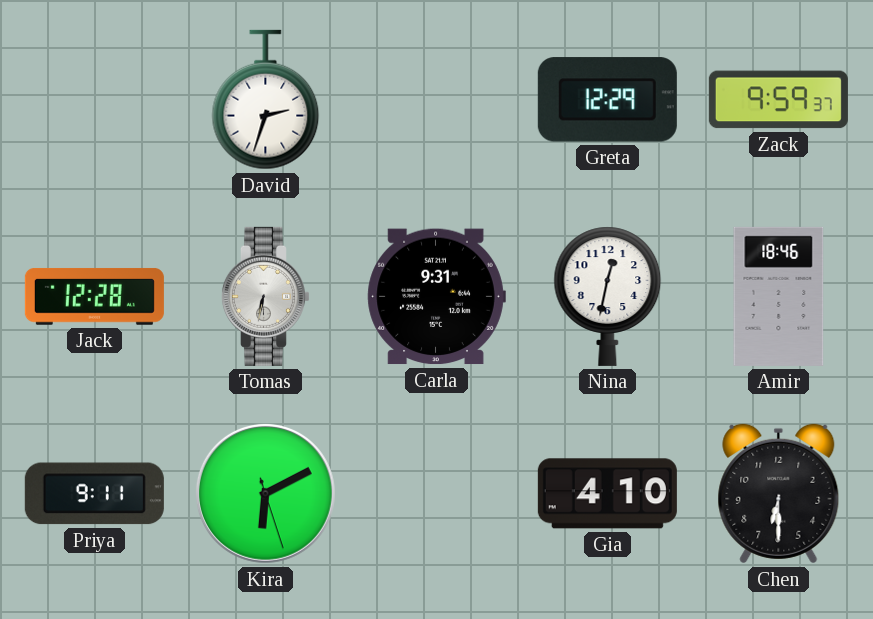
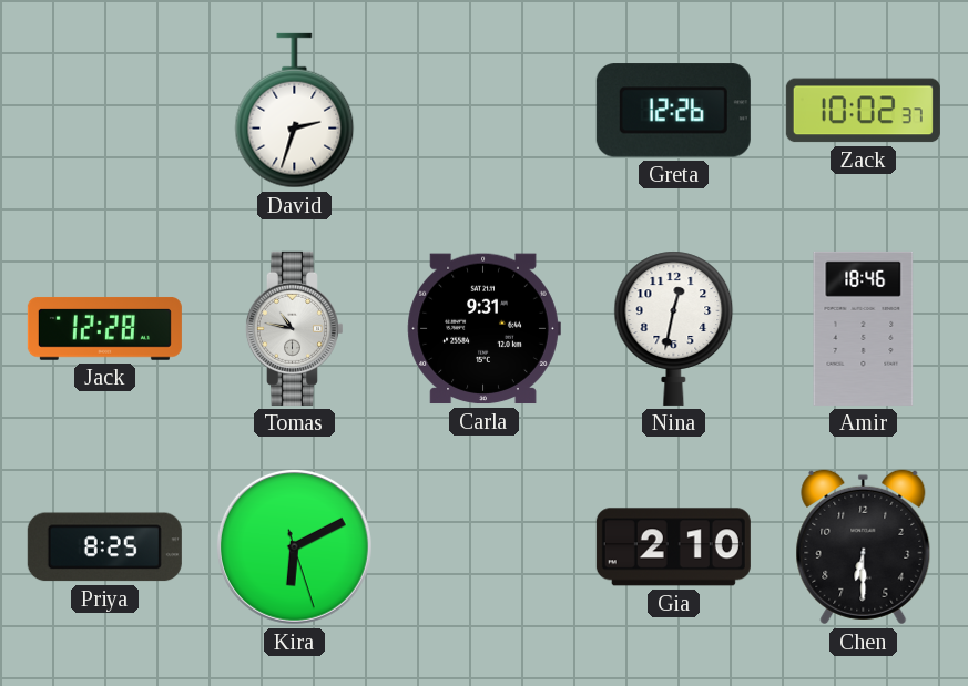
Greta: 12:29 -> 12:26
Zack: 9:59 -> 10:02
Tomas: 6:32 -> 10:47
Priya: 9:11 -> 8:25
Gia: 4:10 -> 2:10
